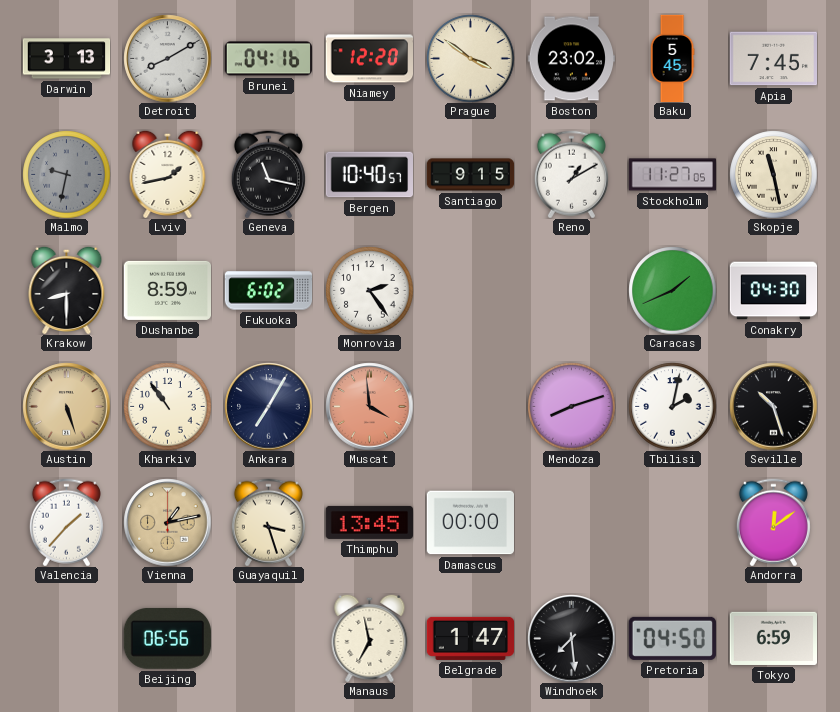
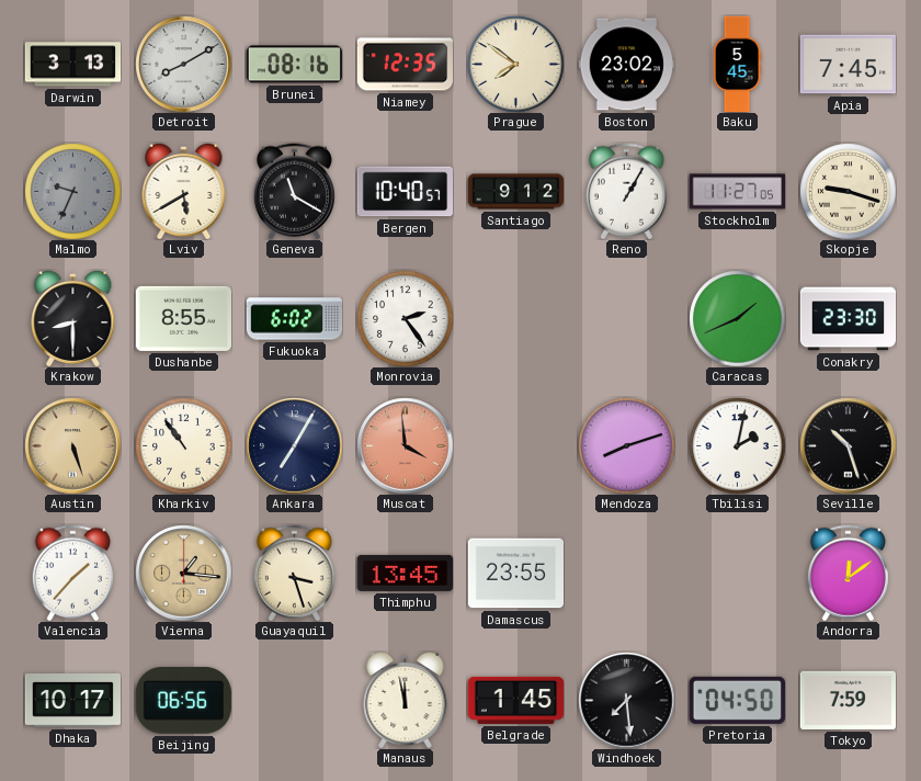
Brunei: 04:16 -> 08:16
Niamey: 12:20 -> 12:35
Prague: 3:51 -> 7:51
Malmo: 9:32 -> 9:34
Lviv: 1:43 -> 5:40
Geneva: 11:17 -> 11:20
Santiago: 9:15 -> 9:12
Reno: 1:10 -> 1:05
Skopje: 11:28 -> 9:18
Dushanbe: 8:59 -> 8:55
Conakry: 04:30 -> 23:30
Vienna: 1:13 -> 1:16
Damascus: 00:00 -> 23:55
Dhaka: none -> 10:17
Manaus: 6:58 -> 11:58
Belgrade: 1:47 -> 1:45
Tokyo: 6:59 -> 7:59
